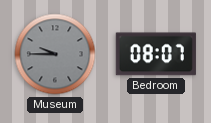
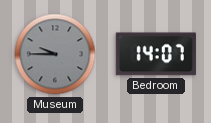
Bedroom: 08:07 -> 14:07
